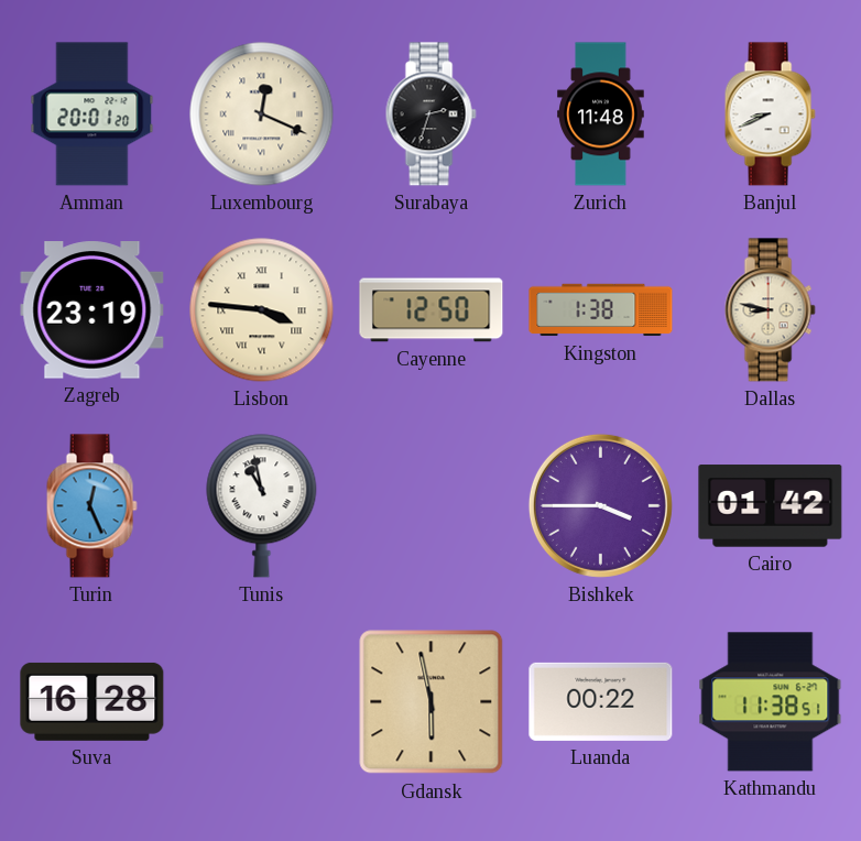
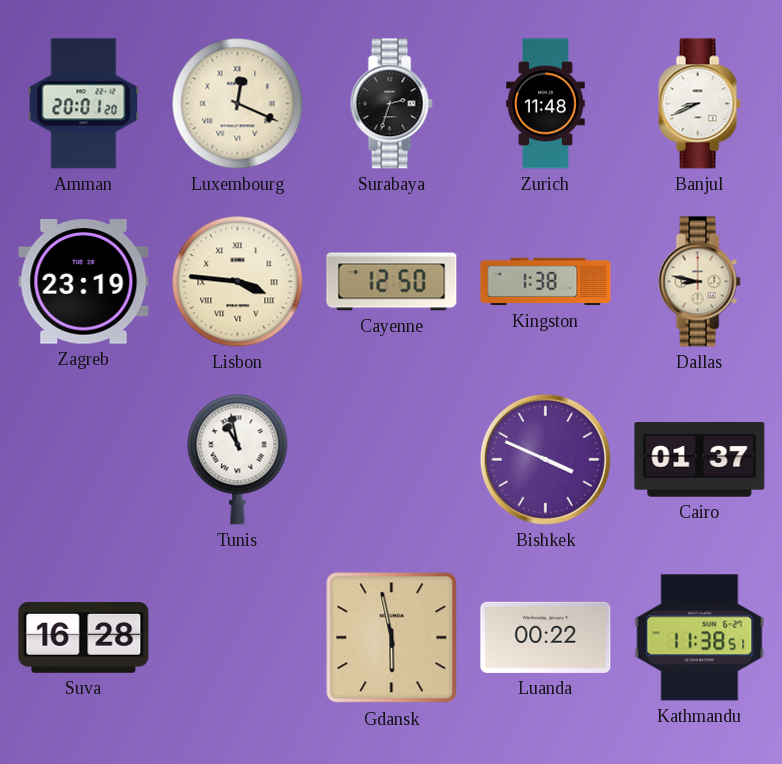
Turin: 12:26 -> none
Bishkek: 3:45 -> 3:49
Cairo: 01:42 -> 01:37
